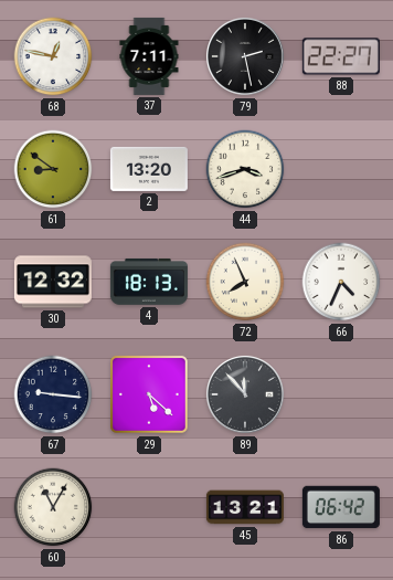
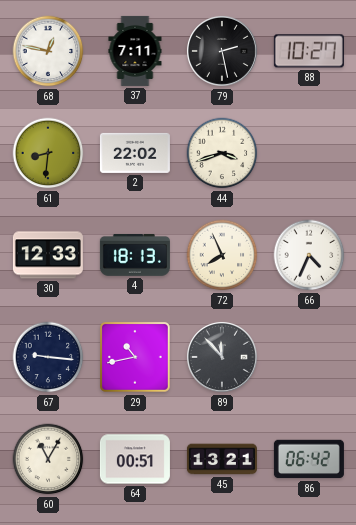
88: 22:27 -> 10:27
61: 8:51 -> 8:31
2: 13:20 -> 22:02
30: 12:32 -> 12:33
29: 5:22 -> 10:43
64: none -> 00:51
